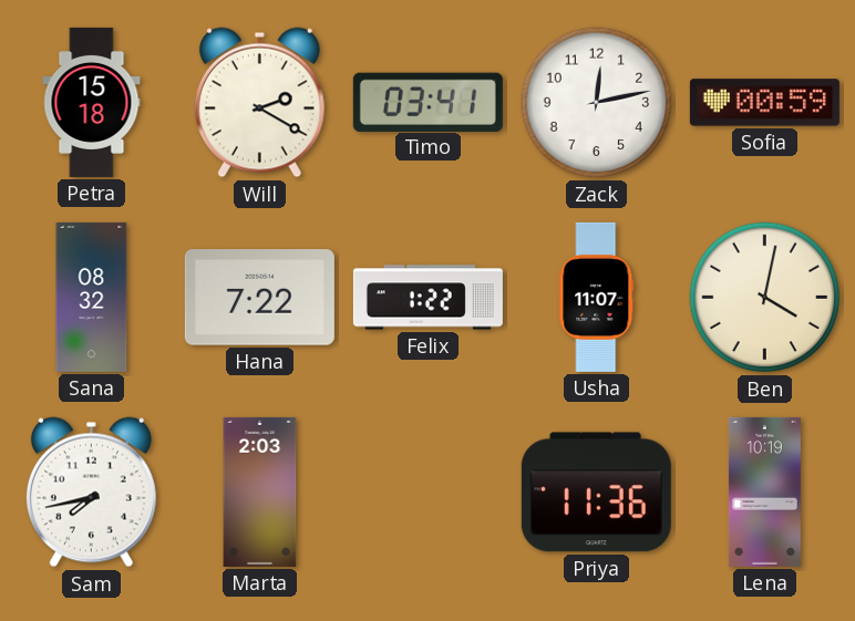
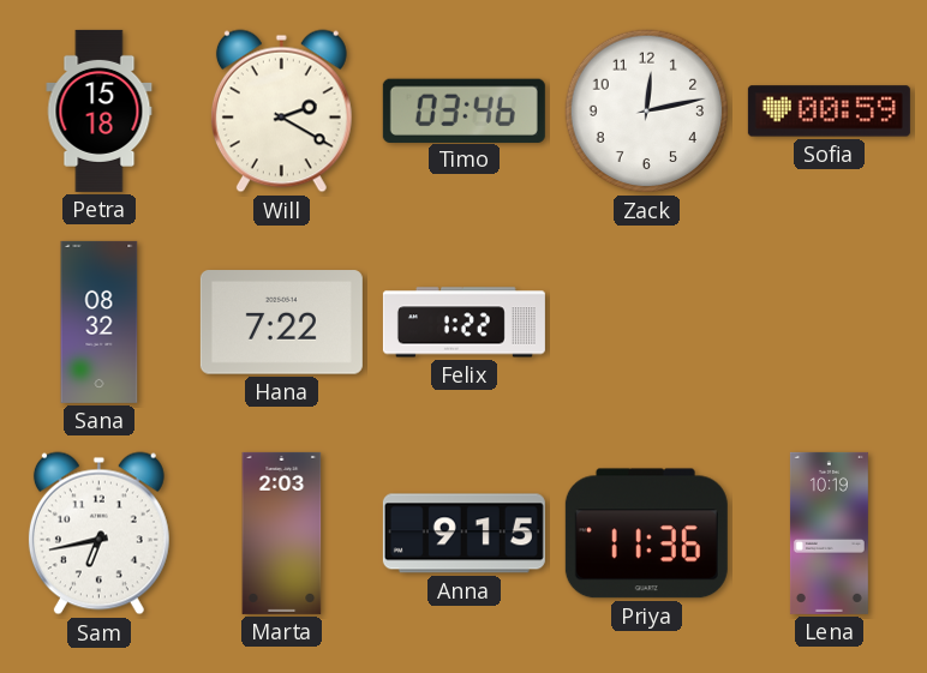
Timo: 03:41 -> 03:46
Usha: 11:07 -> none
Ben: 4:02 -> none
Sam: 7:43 -> 6:43
Anna: none -> 9:15
